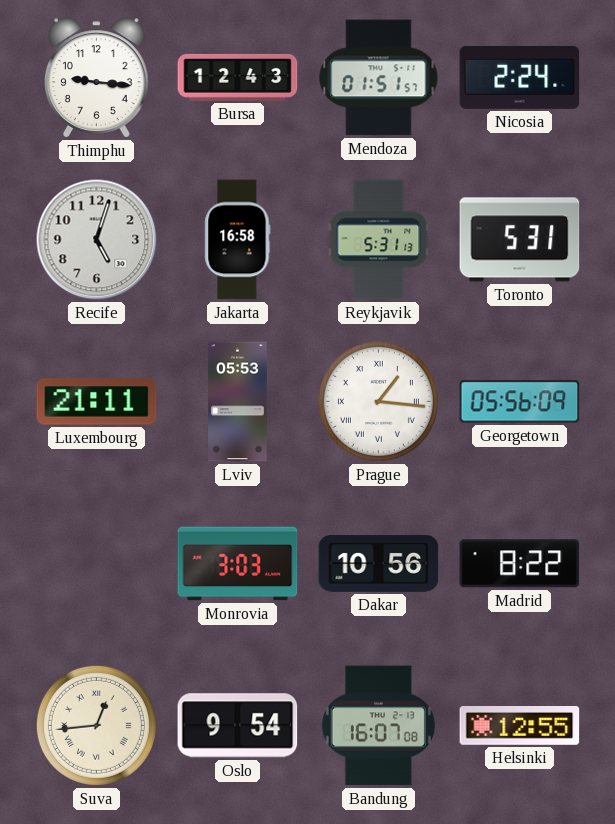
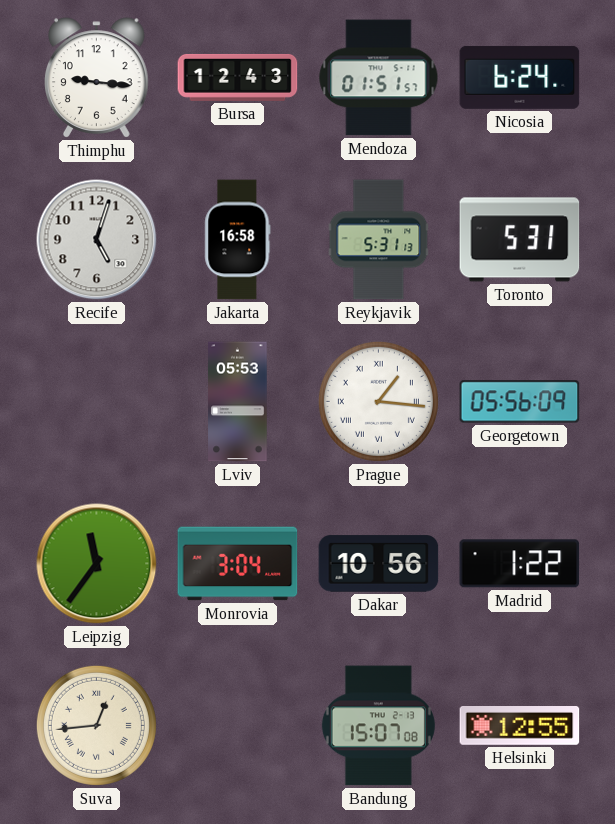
Nicosia: 2:24 -> 6:24
Luxembourg: 21:11 -> none
Leipzig: none -> 11:36
Monrovia: 3:03 -> 3:04
Madrid: 8:22 -> 1:22
Oslo: 9:54 -> none
Bandung: 16:07 -> 15:07
